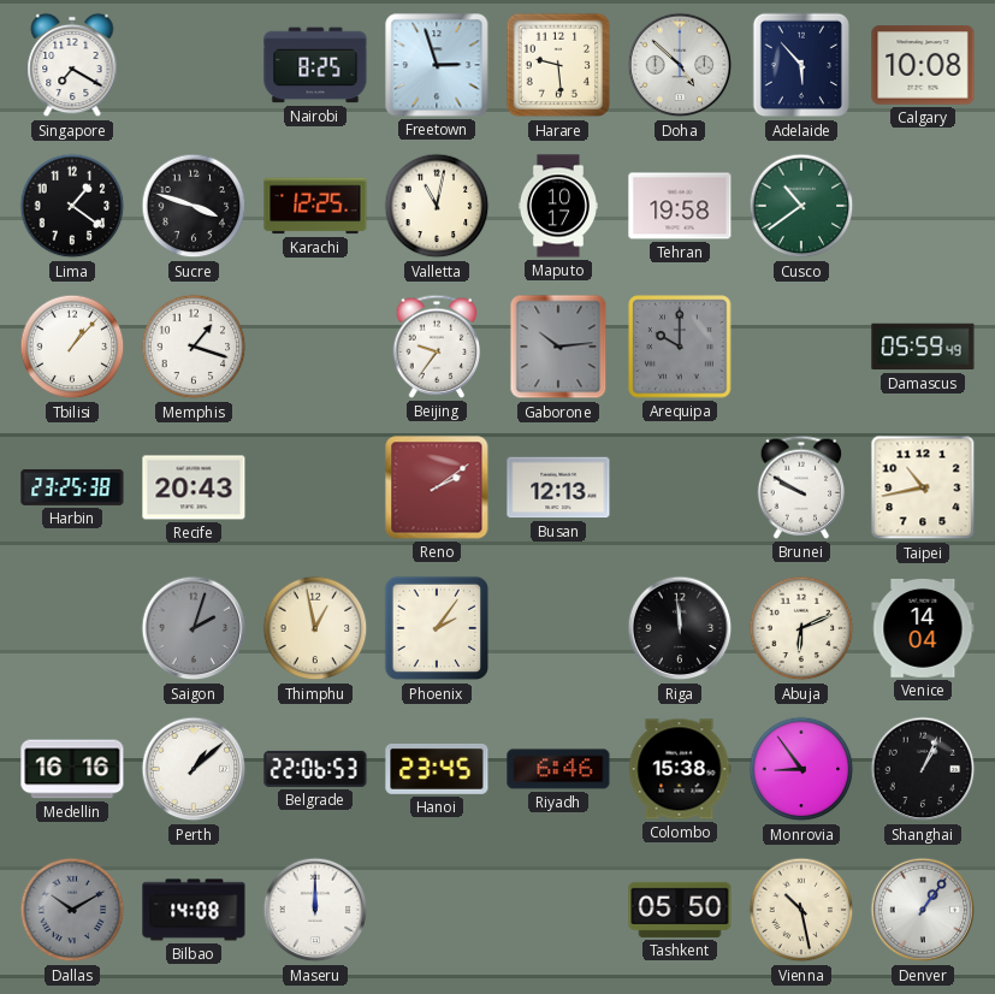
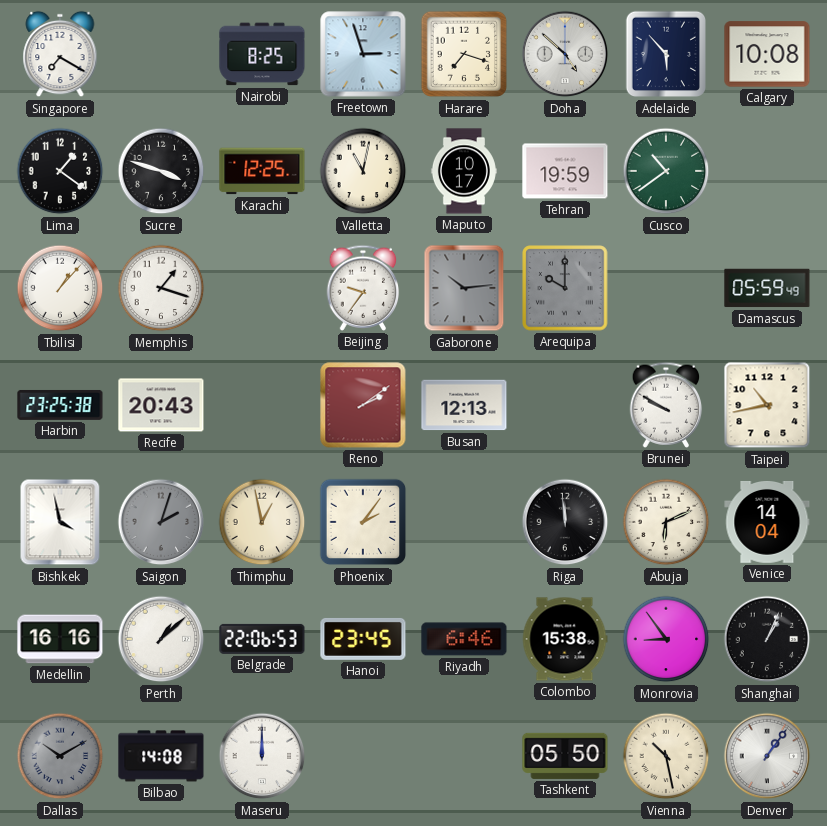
Harare: 9:29 -> 7:18
Tehran: 19:58 -> 19:59
Bishkek: none -> 3:58
